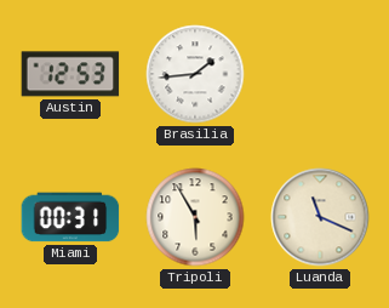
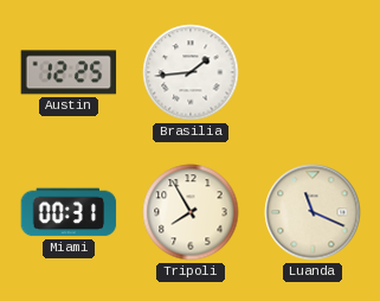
Austin: 12:53 -> 12:25
Tripoli: 5:55 -> 7:55
